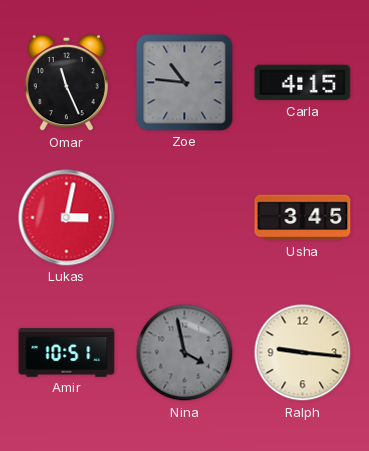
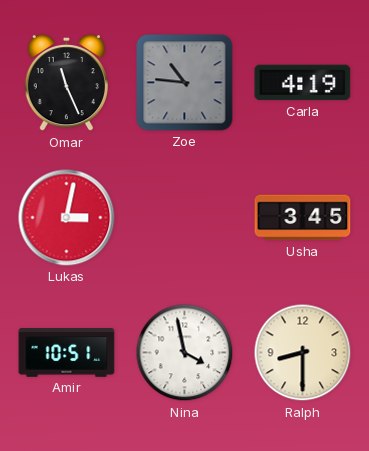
Carla: 4:15 -> 4:19
Nina dial: grey -> white
Ralph: 9:16 -> 8:30
